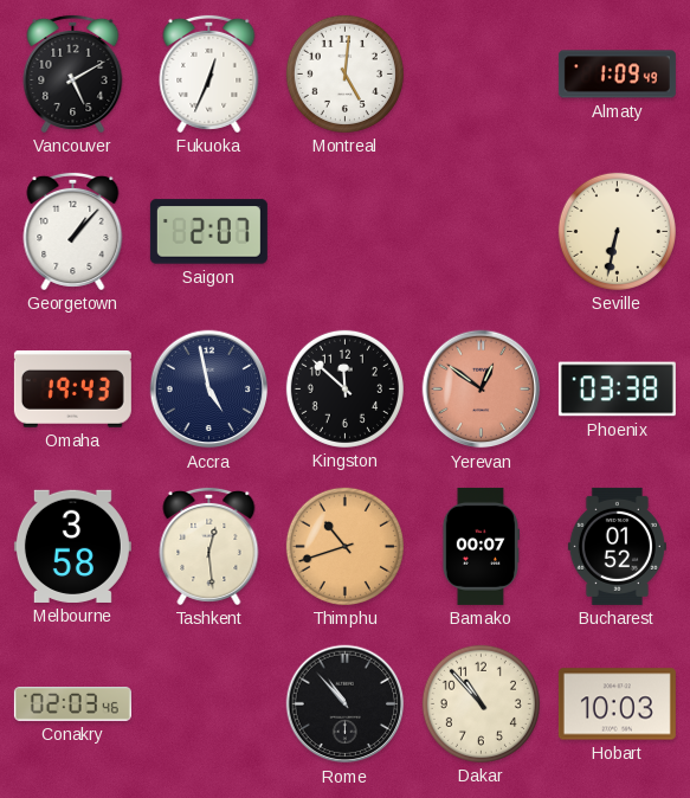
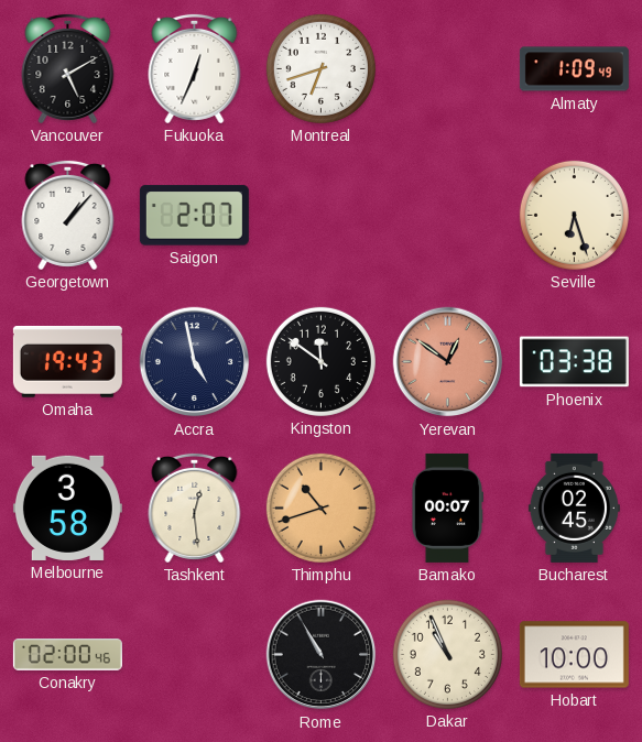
Montreal: 5:01 -> 6:42
Seville: 6:32 -> 6:27
Kingston: 11:52 -> 11:51
Bucharest: 01:52 -> 02:45
Conakry: 02:03 -> 02:00
Rome: 10:53 -> 10:55
Dakar: 10:53 -> 10:56
Hobart: 10:03 -> 10:00
